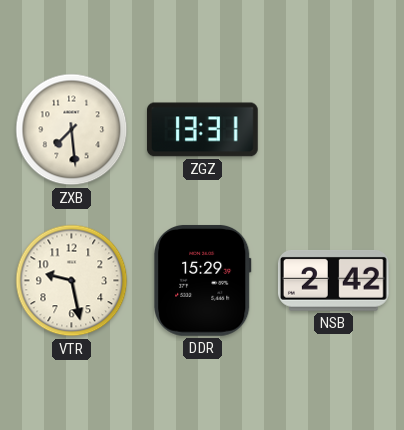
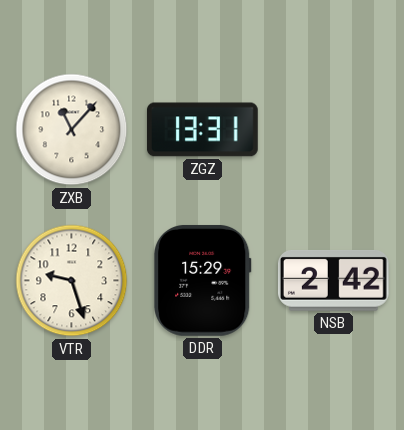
ZXB: 7:29 -> 11:07
VTR: 9:28 -> 9:27
